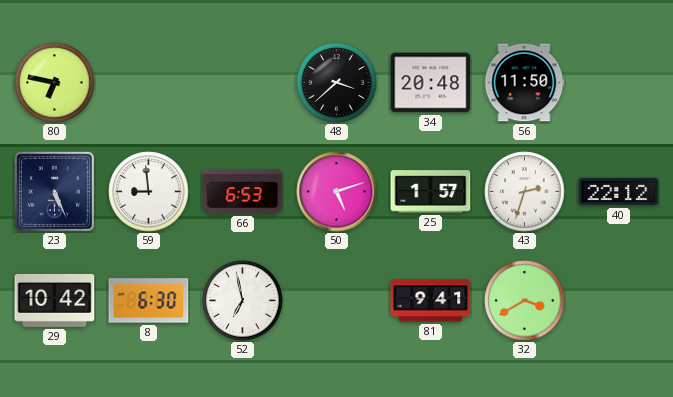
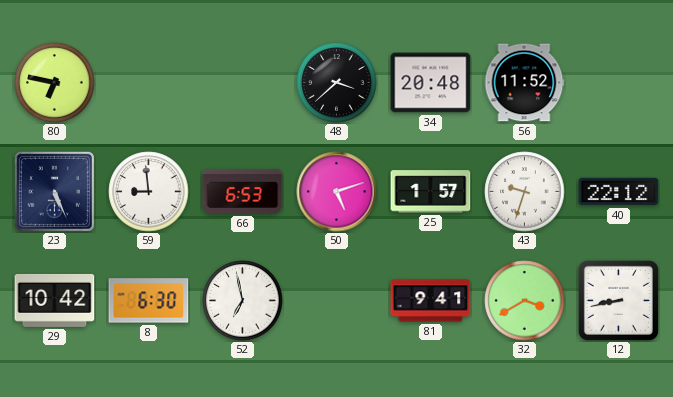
56: 11:50 -> 11:52
43: 2:33 -> 9:33
12: none -> 8:43
